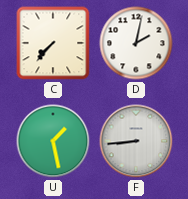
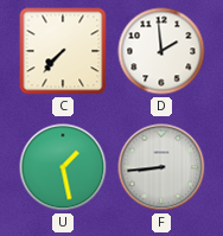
D: 2:02 -> 1:59
